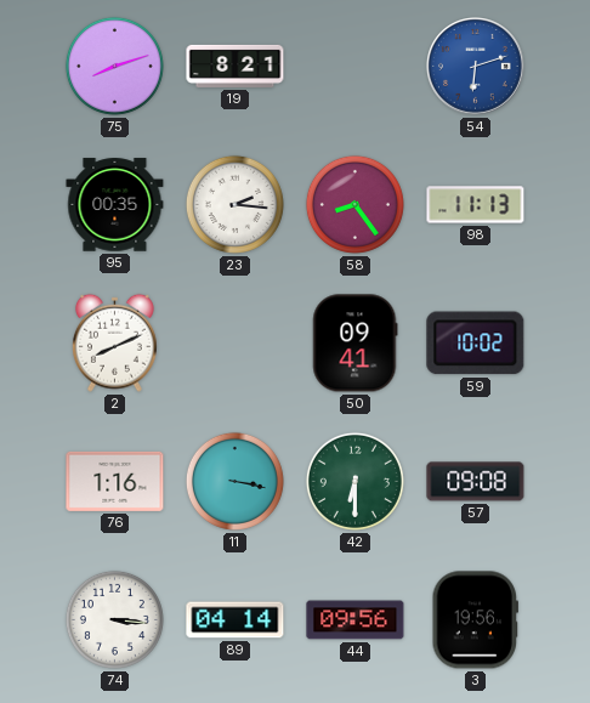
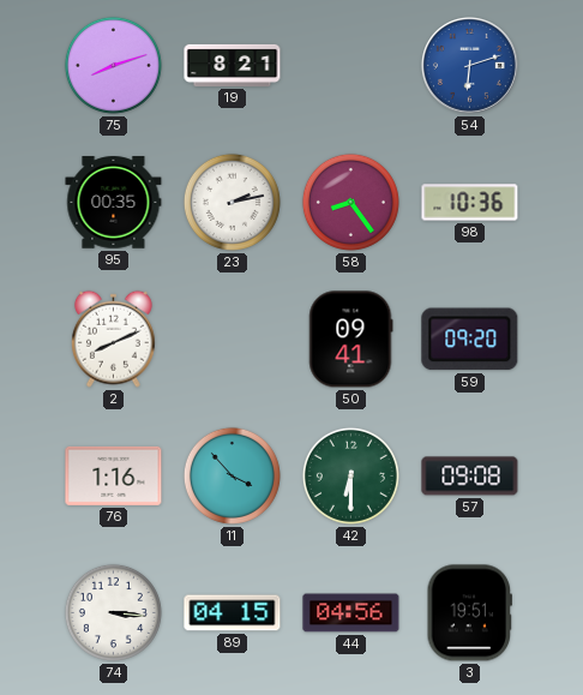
23: 2:16 -> 2:13
98: 11:13 -> 10:36
59: 10:02 -> 09:20
11: 3:17 -> 3:53
89: 04:14 -> 04:15
44: 09:56 -> 04:56
3: 19:56 -> 19:51
